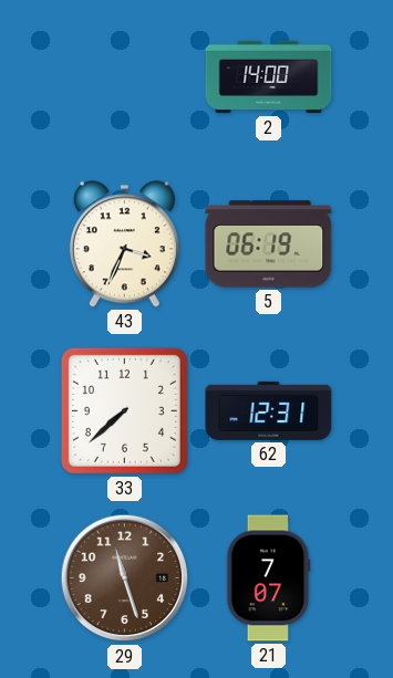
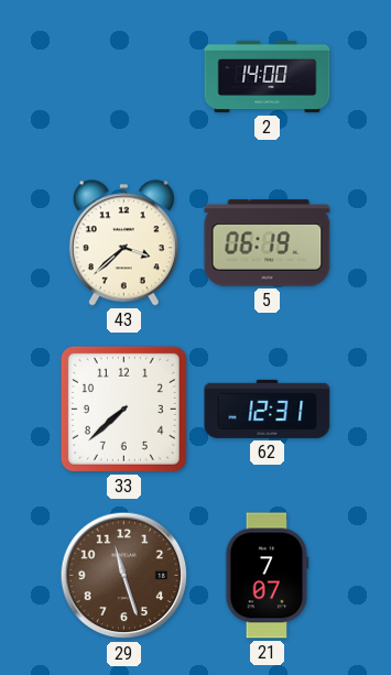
43: 3:34 -> 3:38
